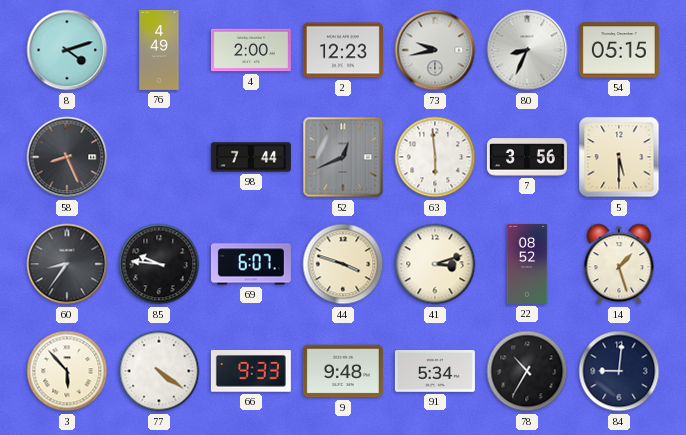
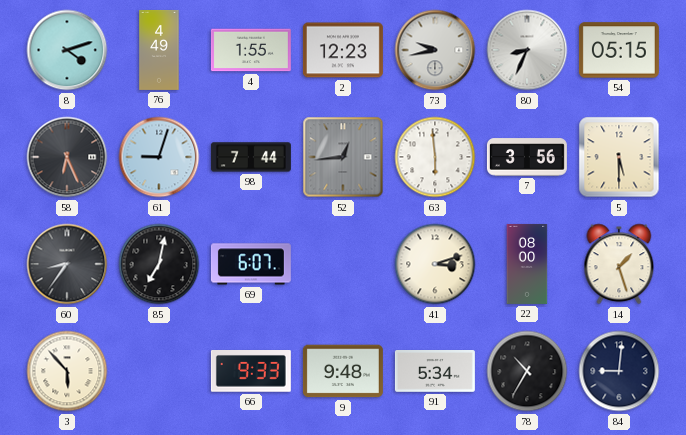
4: 2:00 -> 1:55
58: 8:26 -> 6:26
61: none -> 9:03
52: 12:41 -> 12:44
85: 9:46 -> 7:02
44: 3:48 -> none
22: 08:52 -> 08:00
77: 4:21 -> none
